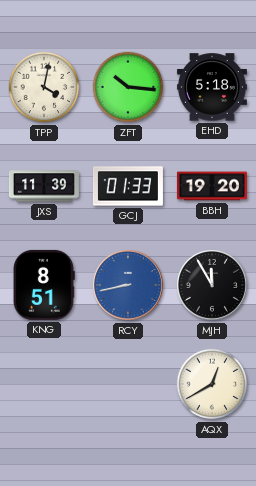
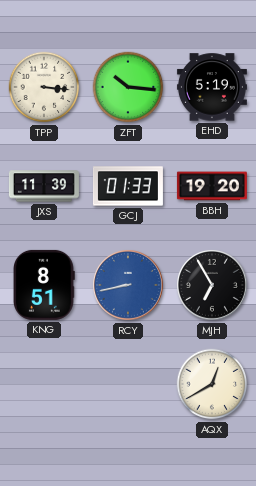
TPP: 4:02 -> 3:16
EHD: 5:18 -> 5:19
MJH: 11:55 -> 6:55
